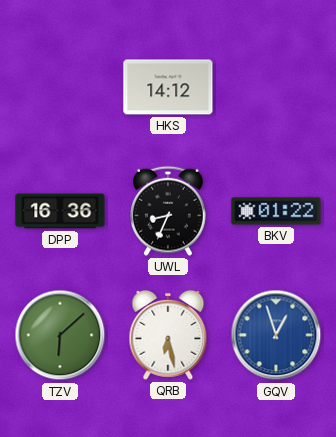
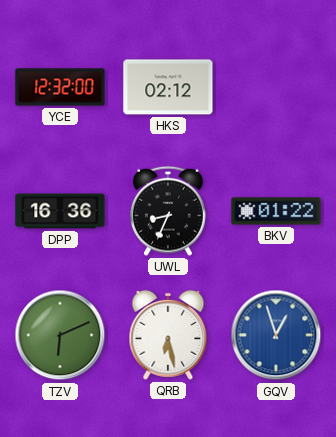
YCE: none -> 12:32
HKS: 14:12 -> 02:12
TZV: 6:08 -> 6:11
